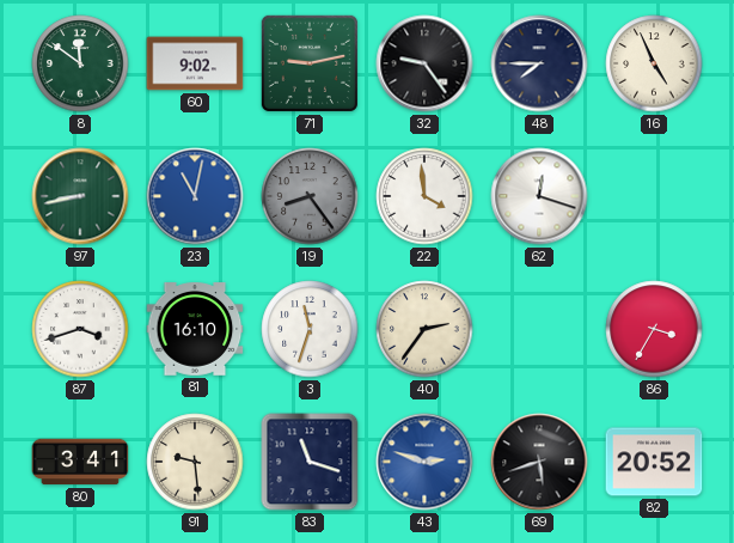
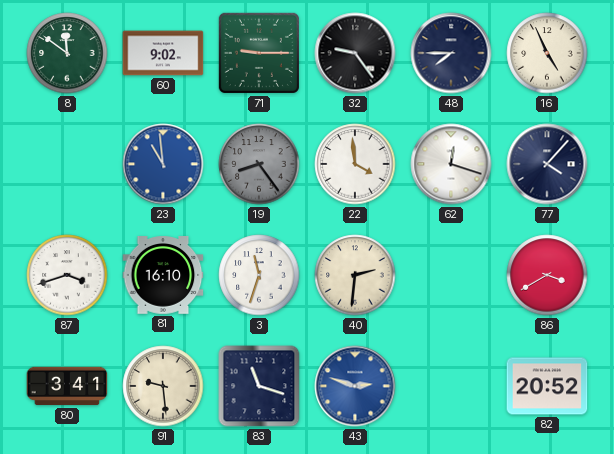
71: 9:13 -> 9:15
97: 8:43 -> none
23: 11:02 -> 10:59
77: none -> 4:07
40: 2:36 -> 2:31
86: 3:35 -> 3:40
69: 5:42 -> none
